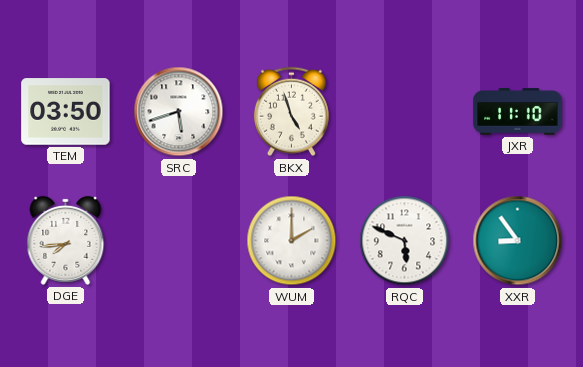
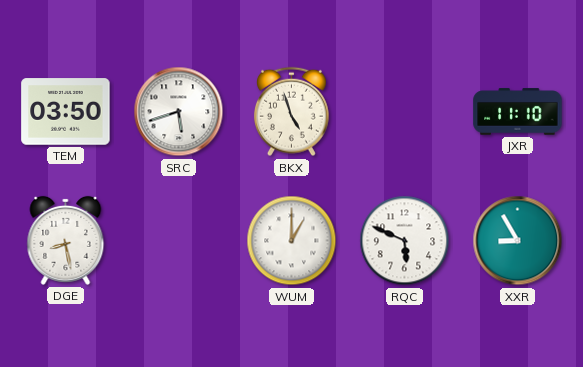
DGE: 7:44 -> 8:28
WUM: 2:00 -> 1:00
XXR: 8:54 -> 8:55
